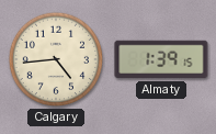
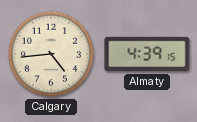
Almaty: 1:39 -> 4:39
